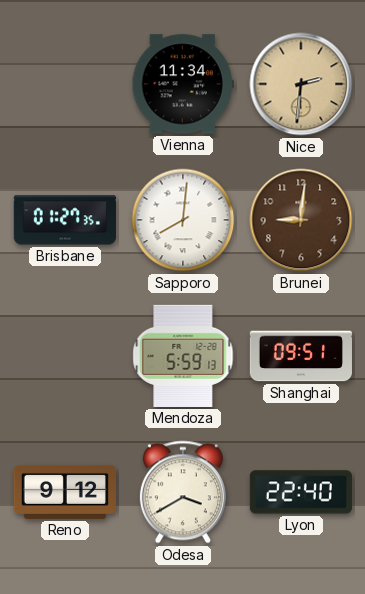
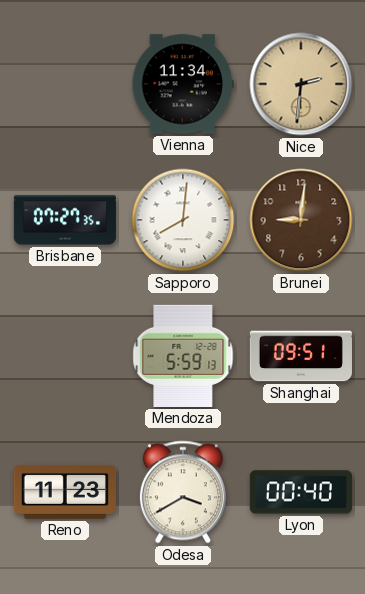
Brisbane: 01:27 -> 07:27
Reno: 9:12 -> 11:23
Lyon: 22:40 -> 00:40
